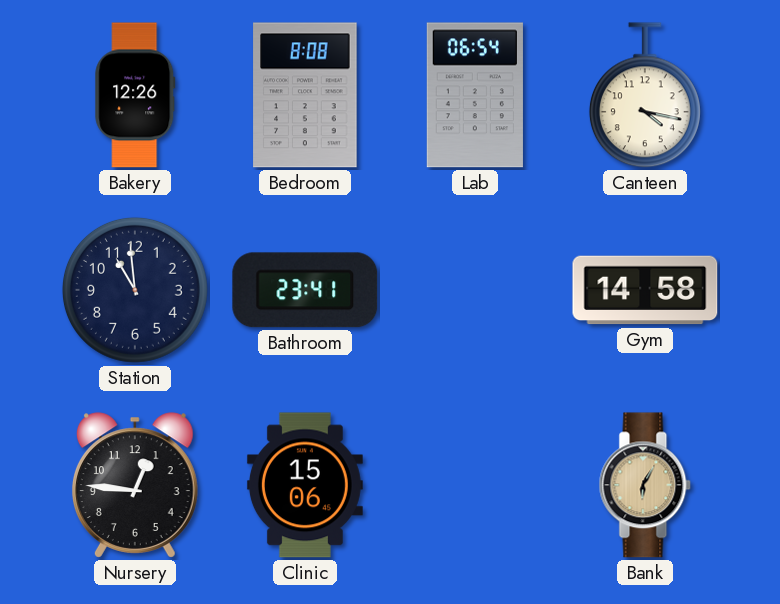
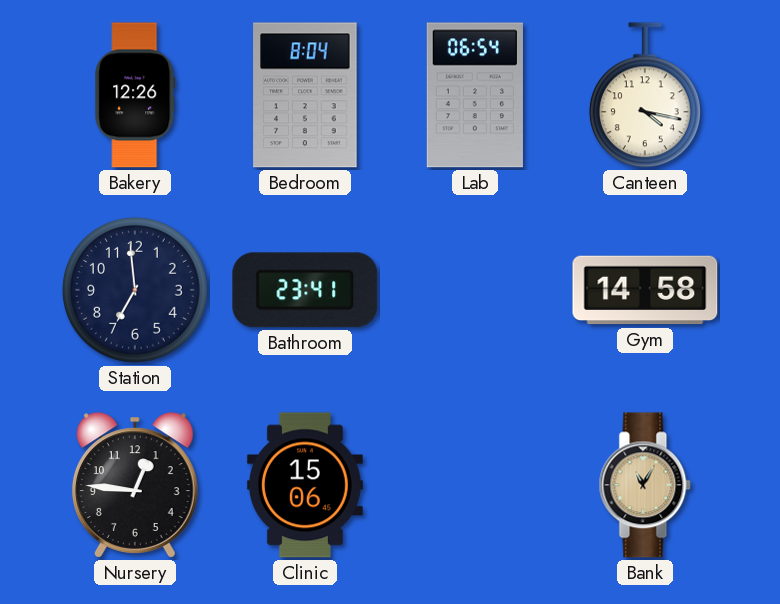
Bedroom: 8:08 -> 8:04
Station: 10:59 -> 6:59
Bank: 6:05 -> 11:05
